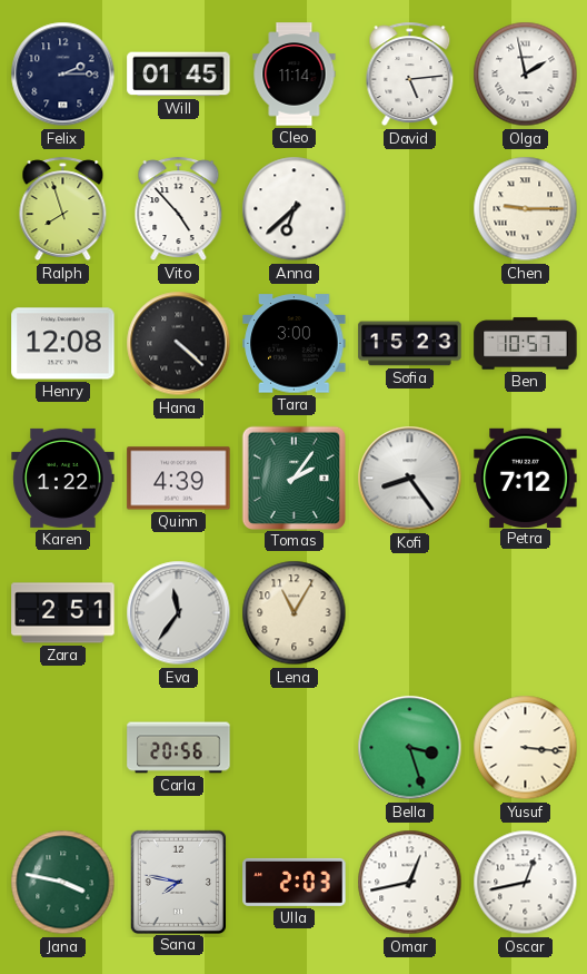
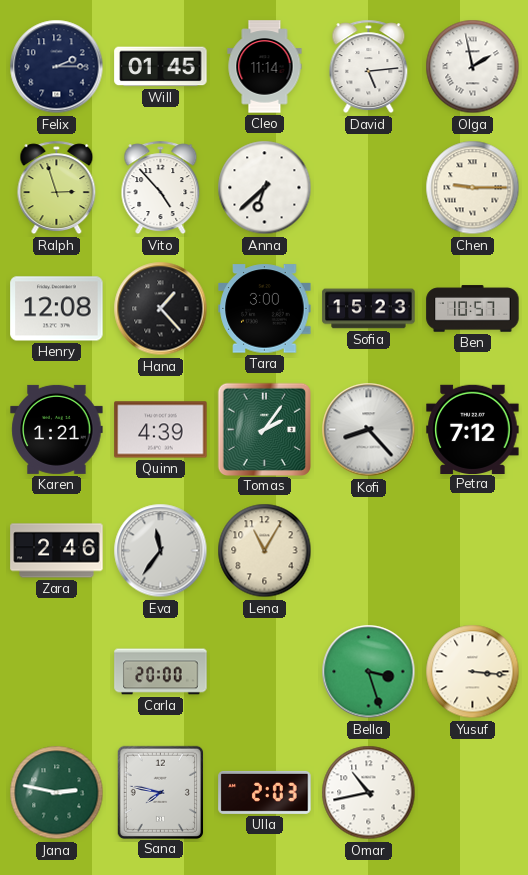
Ralph: 7:57 -> 2:57
Hana: 4:22 -> 1:23
Karen: 1:22 -> 1:21
Kofi: 8:24 -> 8:23
Zara: 2:51 -> 2:46
Carla: 20:56 -> 20:00
Jana: 3:47 -> 2:47
Omar: 12:43 -> 10:43
Oscar: 12:43 -> none
